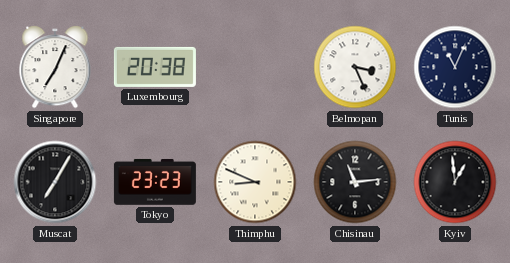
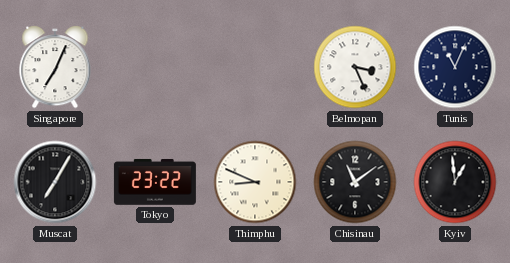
Luxembourg: 20:38 -> none
Tokyo: 23:23 -> 23:22
Chisinau: 11:14 -> 11:09
